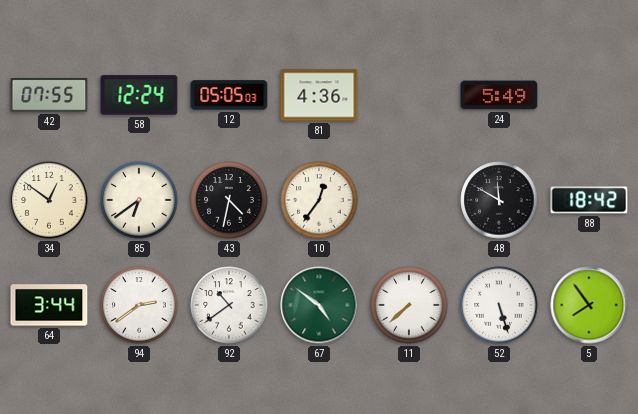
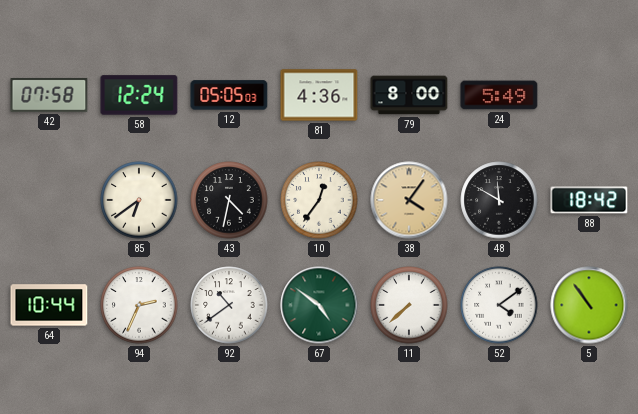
42: 07:55 -> 07:58
79: none -> 8:00
34: 12:51 -> none
38: none -> 4:06
64: 3:44 -> 10:44
94: 2:39 -> 2:34
52: 5:27 -> 4:09
5: 7:54 -> 10:54
